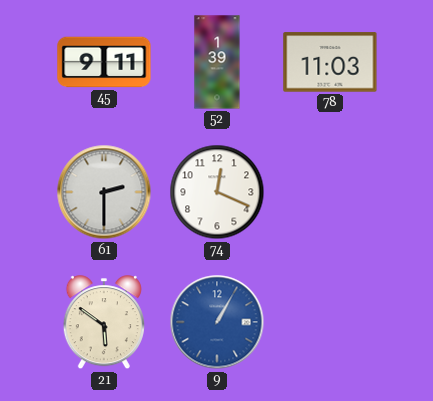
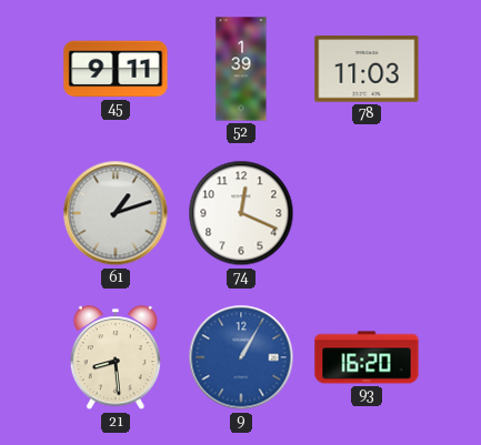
61: 2:30 -> 1:12
21: 5:51 -> 8:29
93: none -> 16:20
